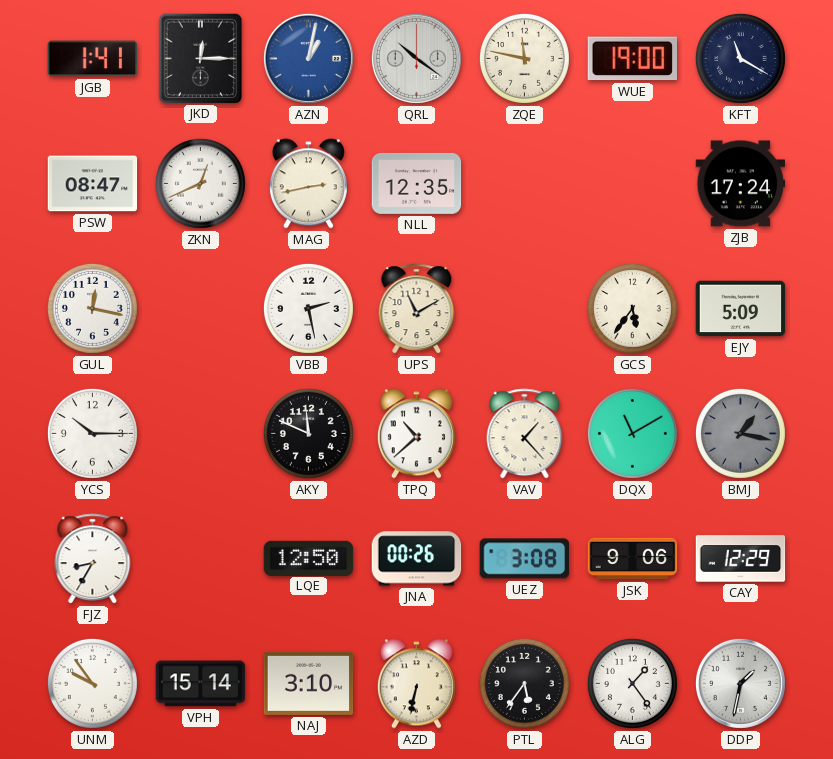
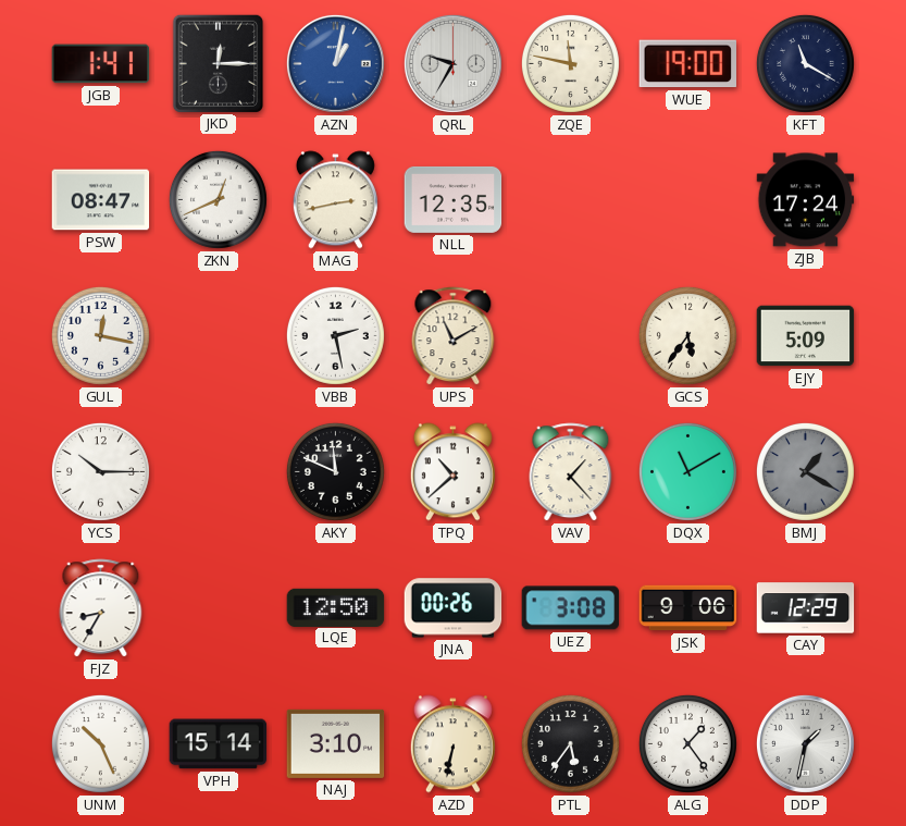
QRL: 10:21 -> 9:35
BMJ: 1:17 -> 1:20
UNM: 9:54 -> 10:26
